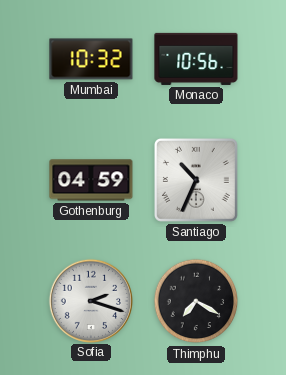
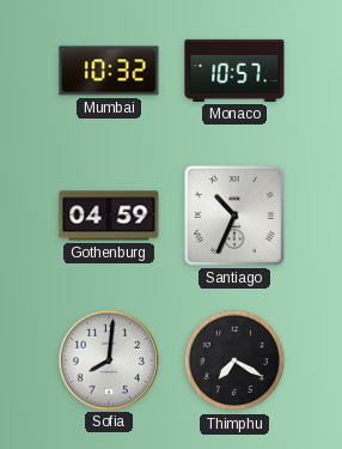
Monaco: 10:56 -> 10:57
Sofia: 2:18 -> 8:01
